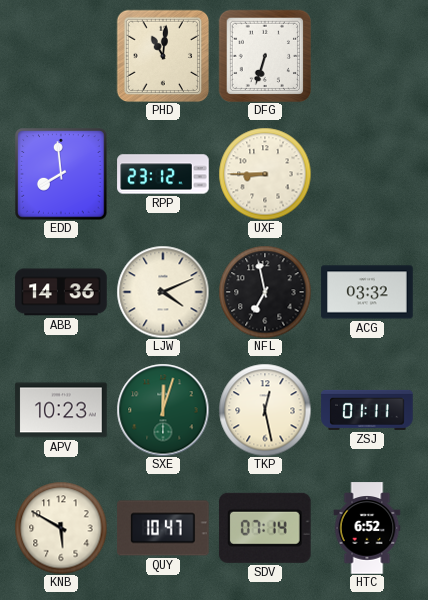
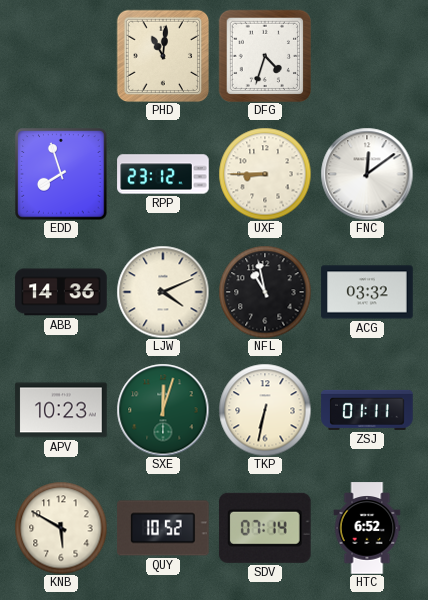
DFG: 6:33 -> 4:33
EDD: 7:59 -> 7:57
FNC: none -> 12:09
NFL: 6:58 -> 10:58
TKP: 12:28 -> 6:32
QUY: 10:47 -> 10:52
